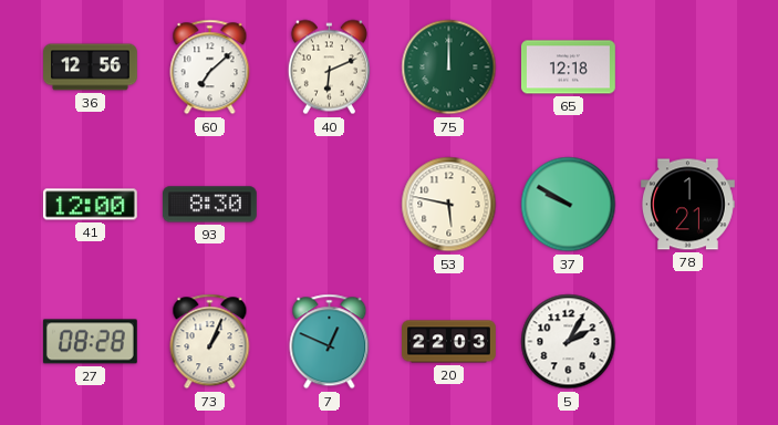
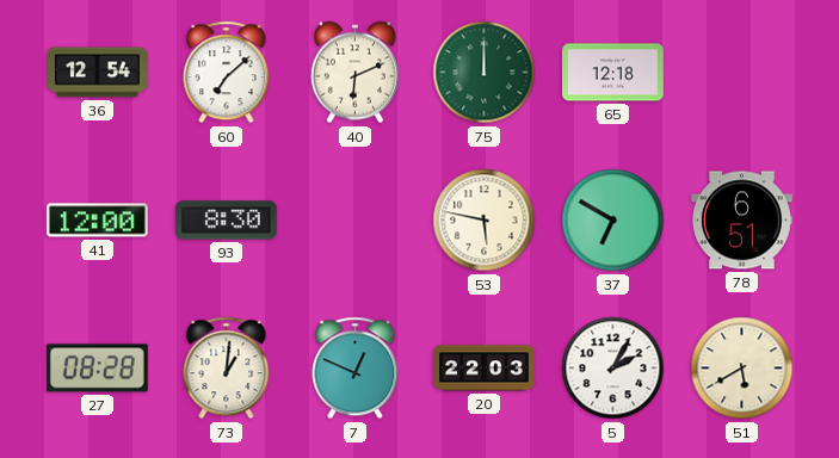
36: 12:56 -> 12:54
37: 9:50 -> 6:50
78: 1:21 -> 6:51
73: 1:04 -> 1:01
51: none -> 5:40
